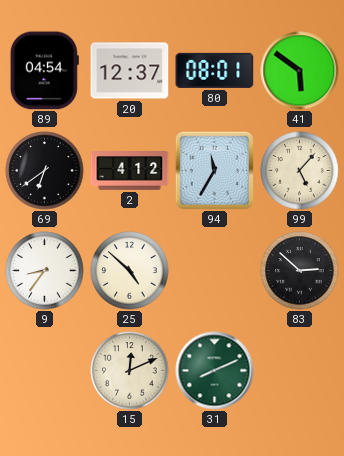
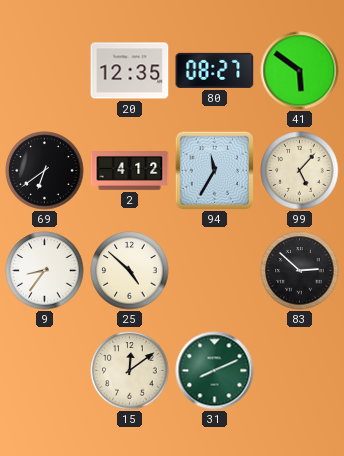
89: 04:54 -> none
20: 12:37 -> 12:35
80: 08:01 -> 08:27
15: 12:11 -> 12:09
